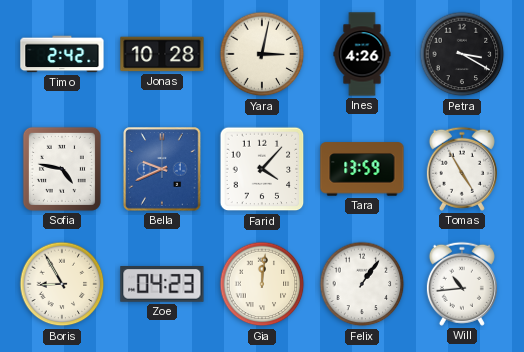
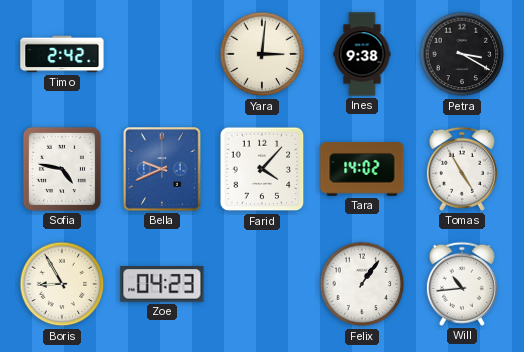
Jonas: 10:28 -> none
Yara: 3:02 -> 3:01
Ines: 4:26 -> 9:38
Tara: 13:59 -> 14:02
Gia: 12:01 -> none
